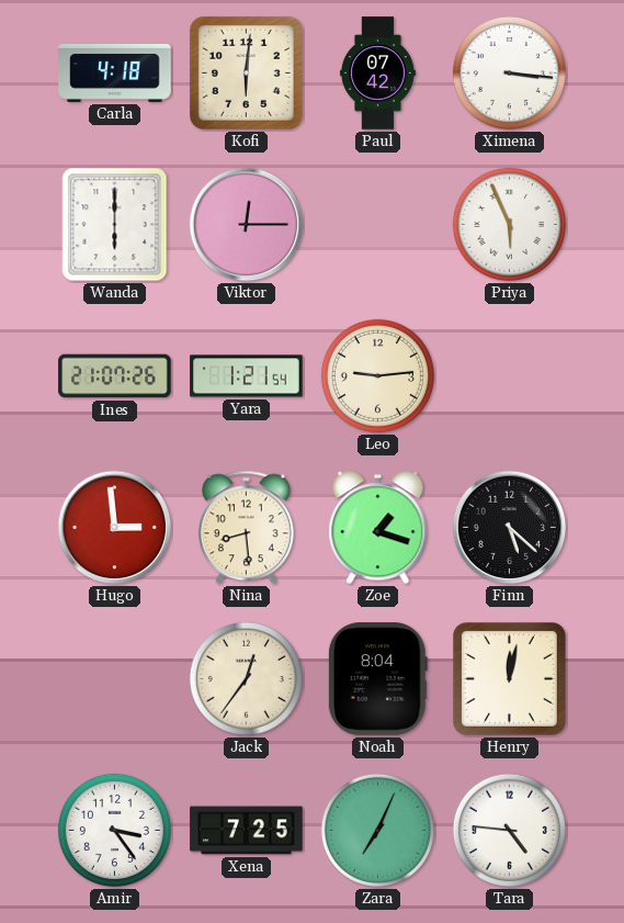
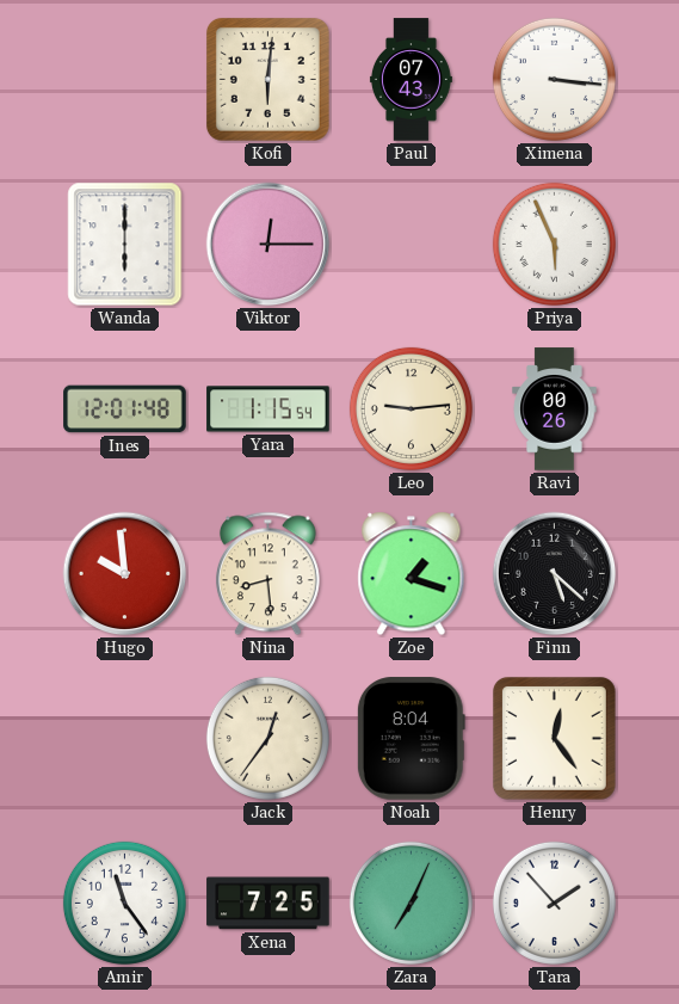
Carla: 4:18 -> none
Paul: 07:42 -> 07:43
Ines: 21:07 -> 12:01
Yara: 1:21 -> 1:15
Ravi: none -> 00:26
Hugo: 2:59 -> 9:59
Henry: 12:02 -> 12:24
Amir: 3:24 -> 11:24
Tara: 4:46 -> 1:53
